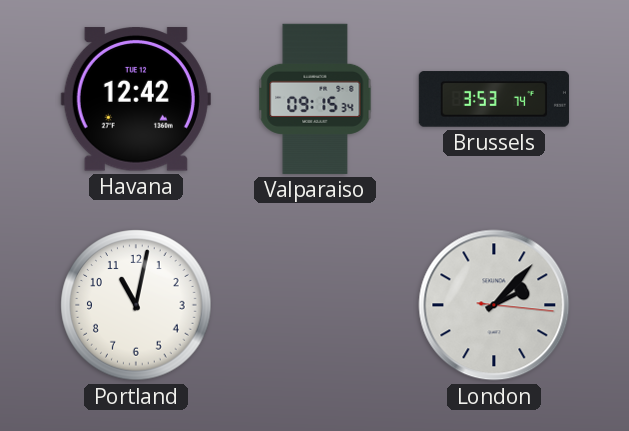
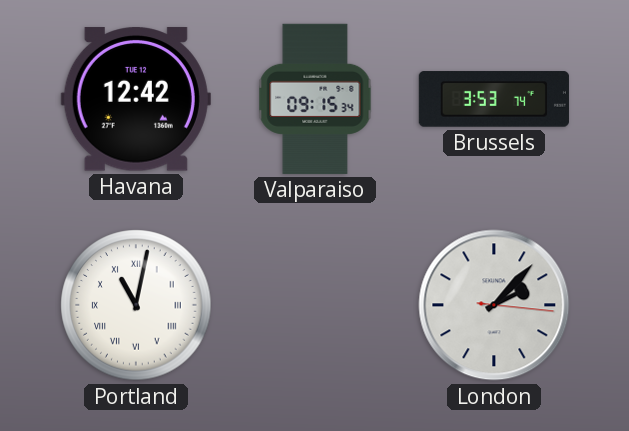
Portland numerals: Arabic -> Roman
